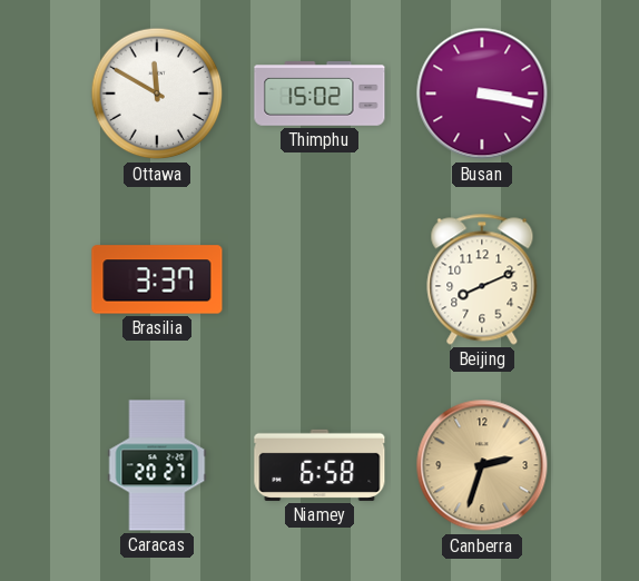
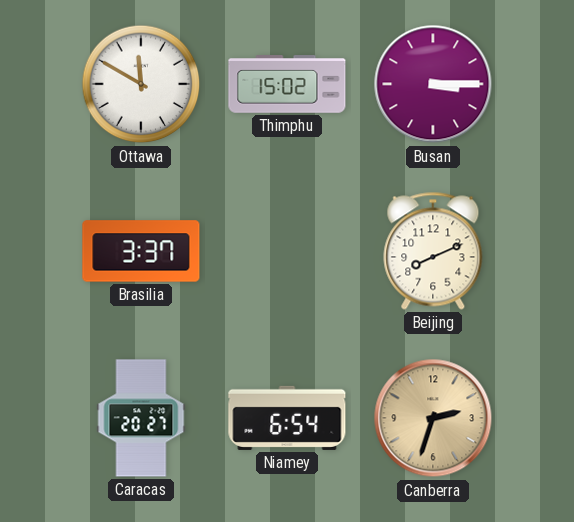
Busan: 3:17 -> 3:15
Niamey: 6:58 -> 6:54
